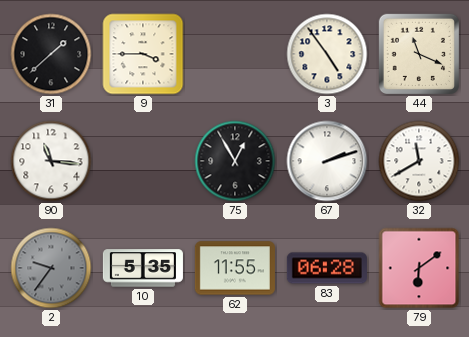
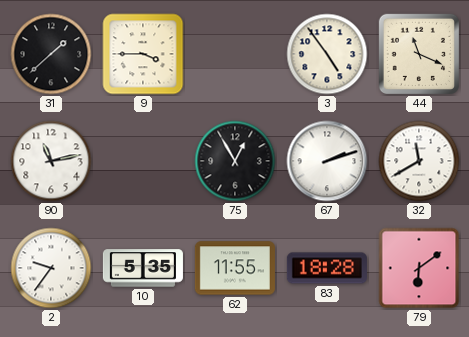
90: 11:16 -> 11:13
2 dial: grey -> white
83: 06:28 -> 18:28
